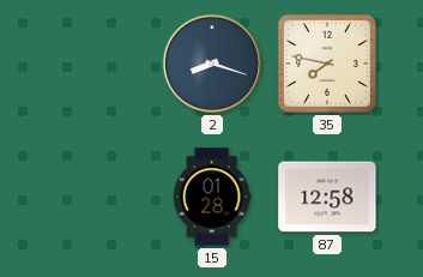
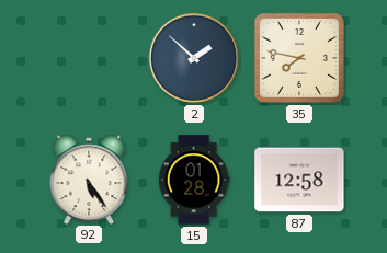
2: 8:18 -> 1:52
92: none -> 5:24
